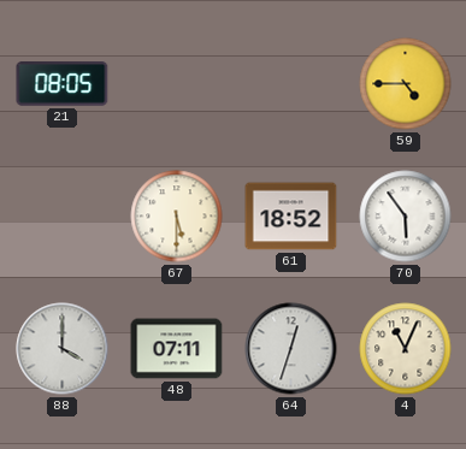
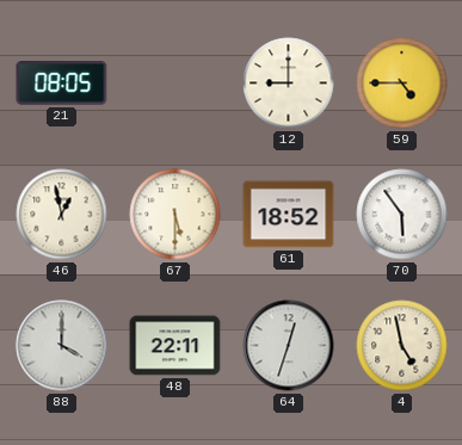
12: none -> 9:00
46: none -> 12:58
48: 07:11 -> 22:11
4: 11:04 -> 4:58
